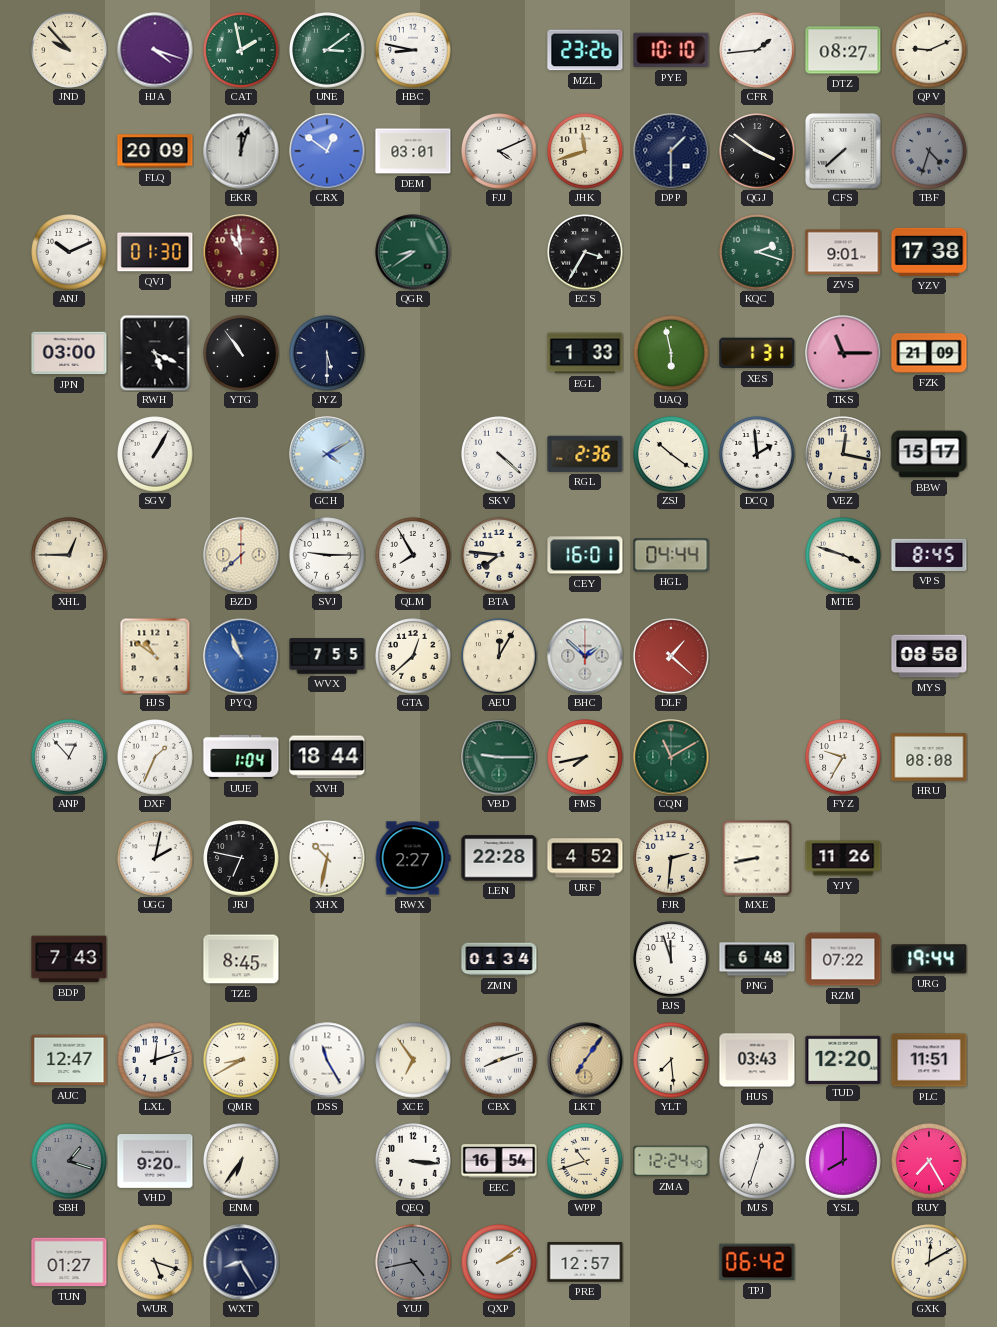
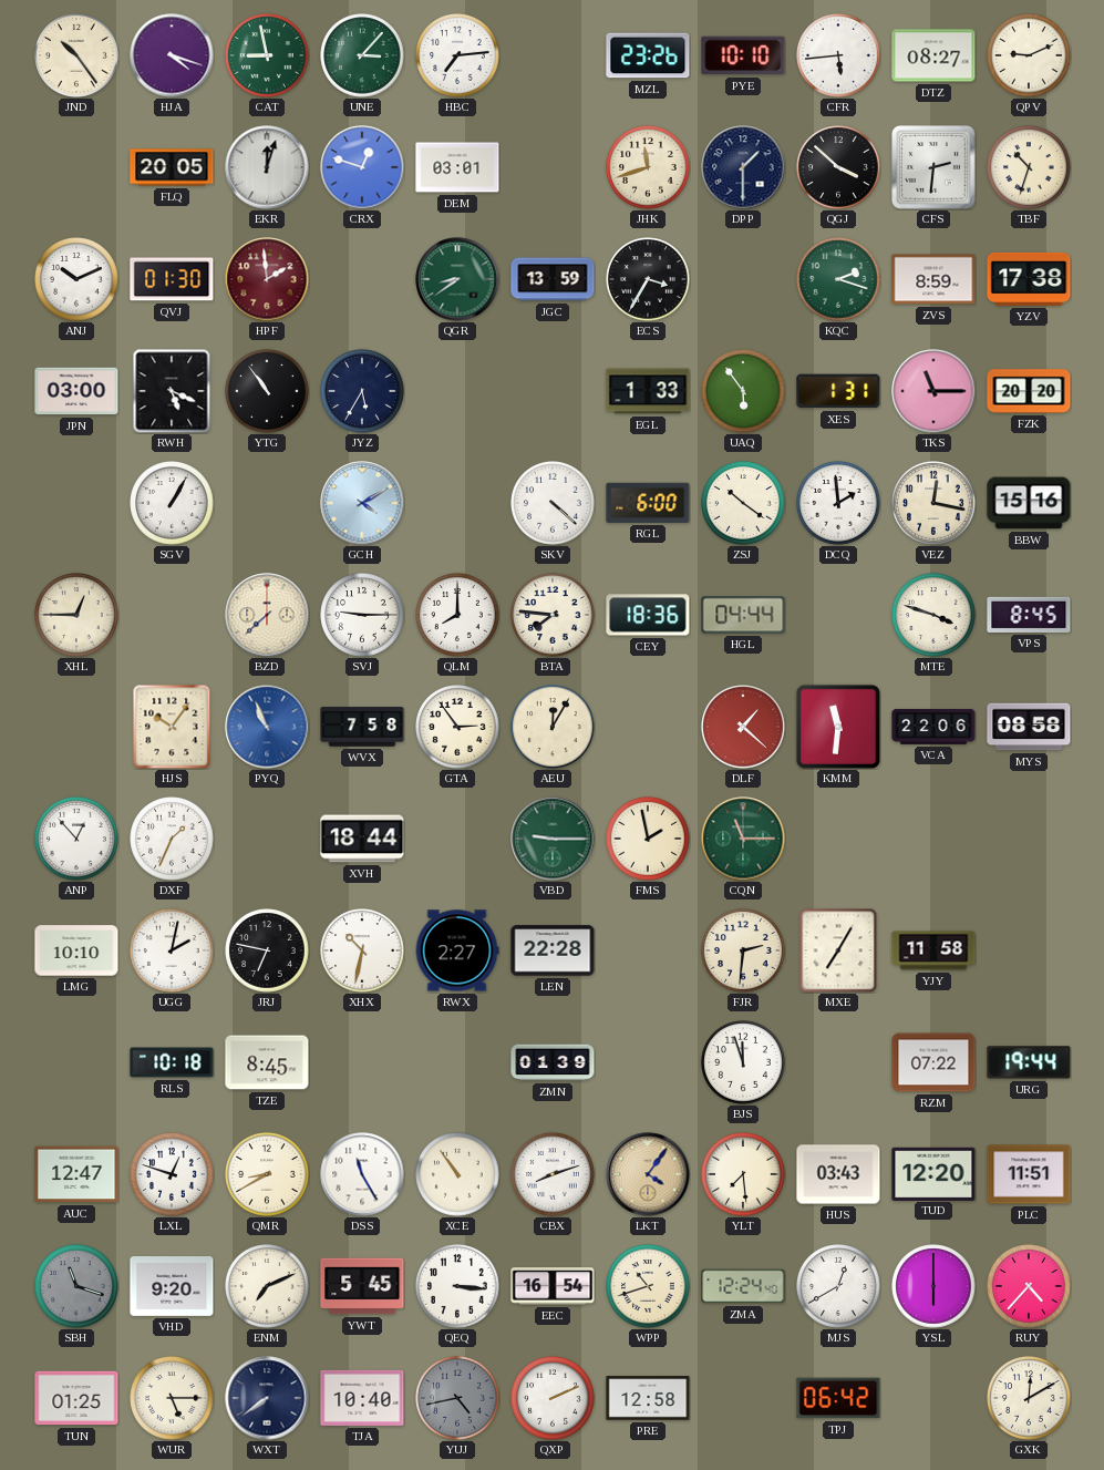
JND: 9:53 -> 10:24
CAT: 1:58 -> 8:58
UNE: 3:09 -> 3:07
HBC: 8:47 -> 7:14
CFR: 1:44 -> 5:44
FLQ: 20:09 -> 20:05
CRX: 12:51 -> 12:48
FJJ: 4:11 -> none
QGJ: 3:51 -> 3:52
CFS: 7:38 -> 2:31
TBF: 4:33 -> 10:33
TBF dial: grey -> cream
HPF: 10:59 -> 1:59
JGC: none -> 13:59
ZVS: 9:01 -> 8:59
JYZ: 5:30 -> 5:35
UAQ: 5:58 -> 5:54
FZK: 21:09 -> 20:20
RGL: 2:36 -> 6:00
BBW: 15:17 -> 15:16
QLM: 7:55 -> 8:00
CEY: 16:01 -> 18:36
HJS: 10:51 -> 10:06
WVX: 7:55 -> 7:58
GTA: 12:38 -> 2:54
BHC: 1:52 -> none
KMM: none -> 11:31
VCA: none -> 22:06
UUE: 1:04 -> none
FMS: 7:43 -> 1:58
CQN: 11:10 -> 11:15
FYZ: 9:35 -> none
HRU: 08:08 -> none
LMG: none -> 10:10
URF: 4:52 -> none
MXE: 8:43 -> 7:05
YJY: 11:26 -> 11:58
BDP: 7:43 -> none
RLS: none -> 10:18
ZMN: 01:34 -> 01:39
PNG: 6:48 -> none
LXL: 12:12 -> 12:48
XCE: 6:54 -> 10:54
LKT: 7:06 -> 4:06
SBH: 1:18 -> 11:18
ENM: 6:36 -> 7:11
YWT: none -> 5:45
MJS: 12:33 -> 12:40
YSL: 8:00 -> 6:00
RUY: 7:25 -> 4:37
TUN: 01:27 -> 01:25
WUR: 5:18 -> 5:15
WXT: 8:25 -> 7:39
TJA: none -> 10:40
QXP: 2:09 -> 2:11
PRE: 12:57 -> 12:58
